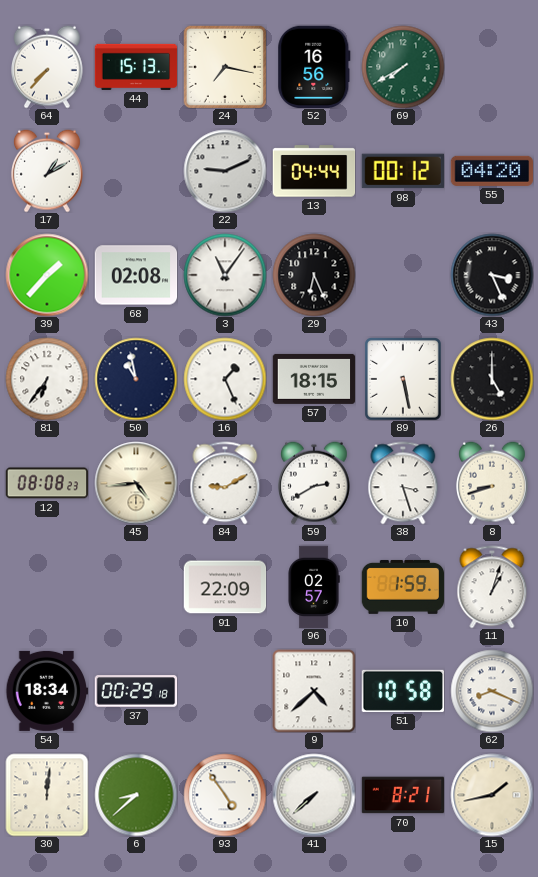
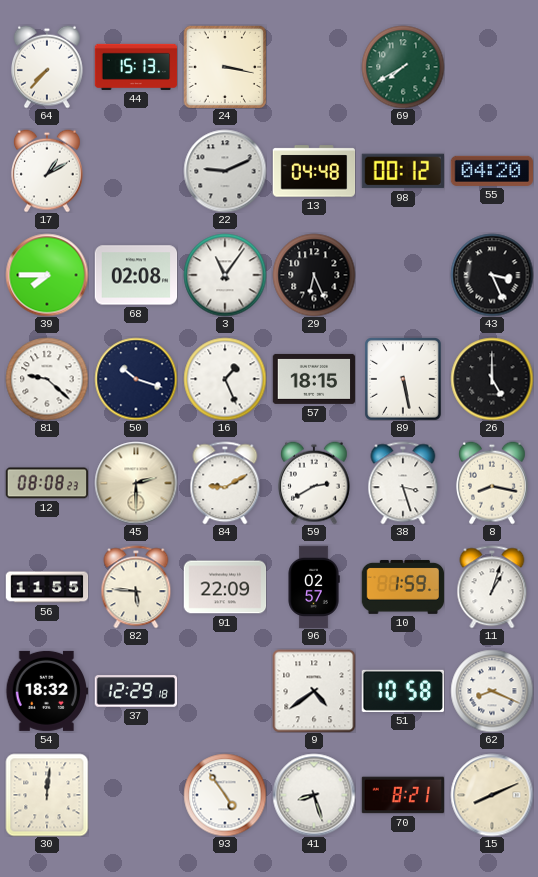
24: 7:17 -> 3:17
52: 16:56 -> none
13: 04:44 -> 04:48
39: 1:37 -> 7:45
81: 6:36 -> 9:22
50: 10:58 -> 10:18
45: 4:44 -> 2:30
8: 8:42 -> 8:17
56: none -> 11:55
82: none -> 5:46
54: 18:34 -> 18:32
37: 00:29 -> 12:29
9: 4:38 -> 4:39
6: 8:38 -> none
41: 7:38 -> 8:27
15: 1:43 -> 8:11
